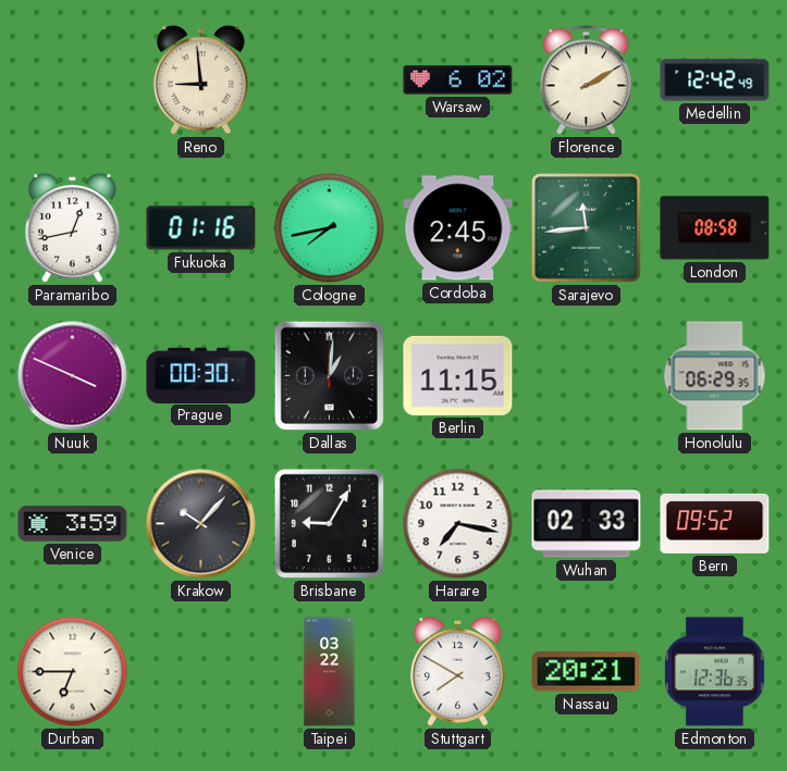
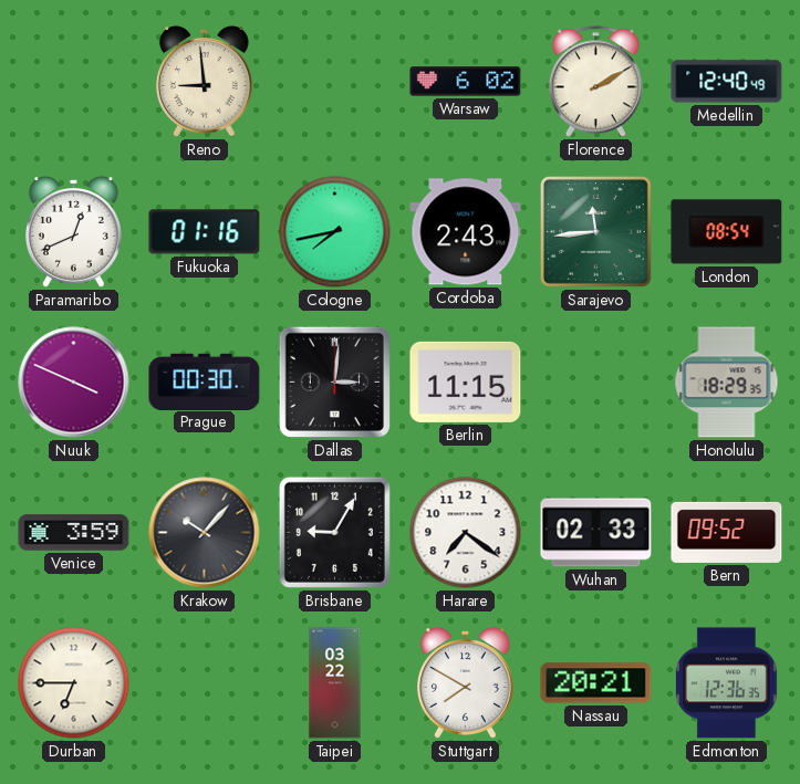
Medellin: 12:42 -> 12:40
Paramaribo: 12:43 -> 12:41
Cordoba: 2:45 -> 2:43
London: 08:58 -> 08:54
Dallas: 1:01 -> 3:01
Honolulu: 06:29 -> 18:29
Harare: 7:17 -> 7:21
